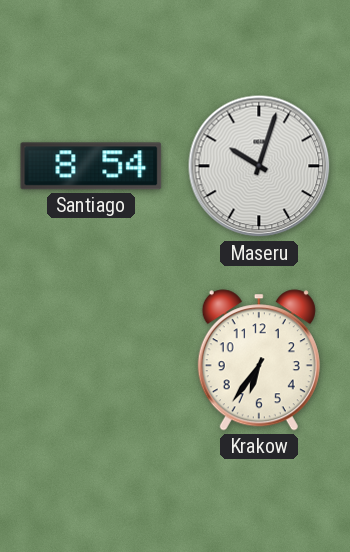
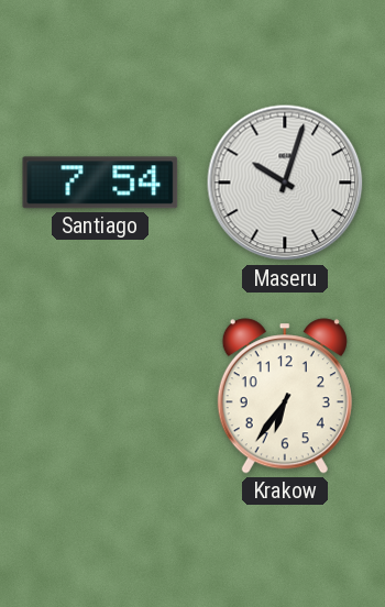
Santiago: 8:54 -> 7:54
